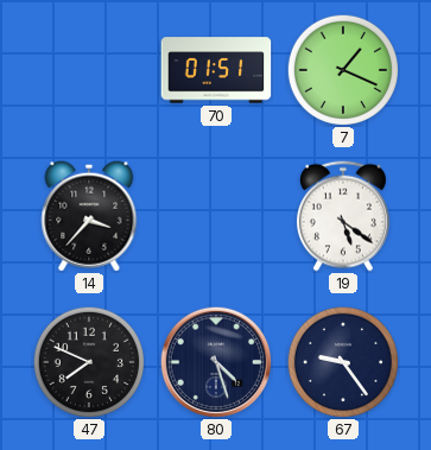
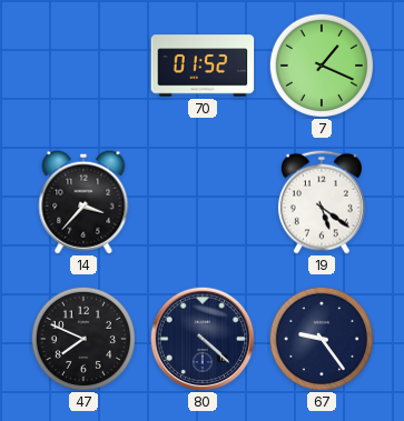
70: 01:51 -> 01:52
80: 4:27 -> 4:22
